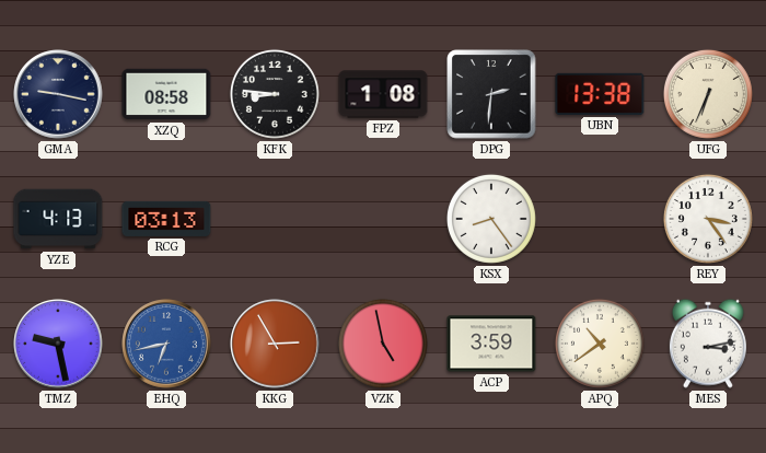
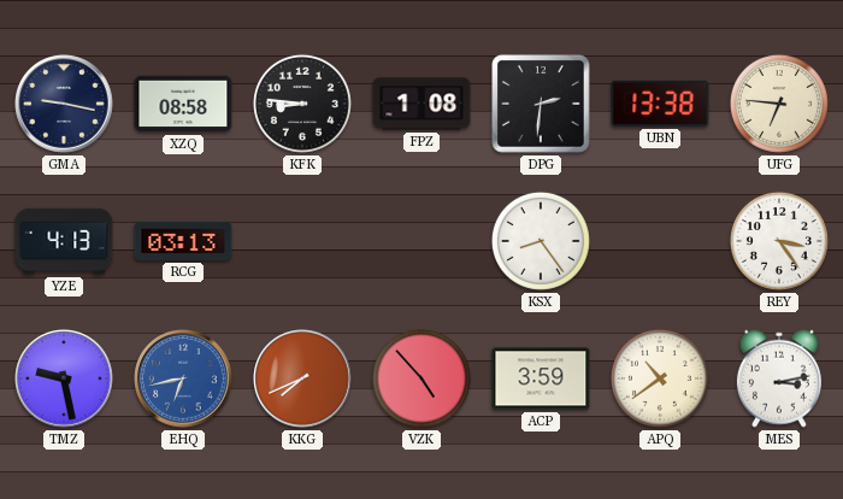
UFG: 6:34 -> 6:46
KKG: 2:55 -> 7:41
VZK: 4:58 -> 4:53
